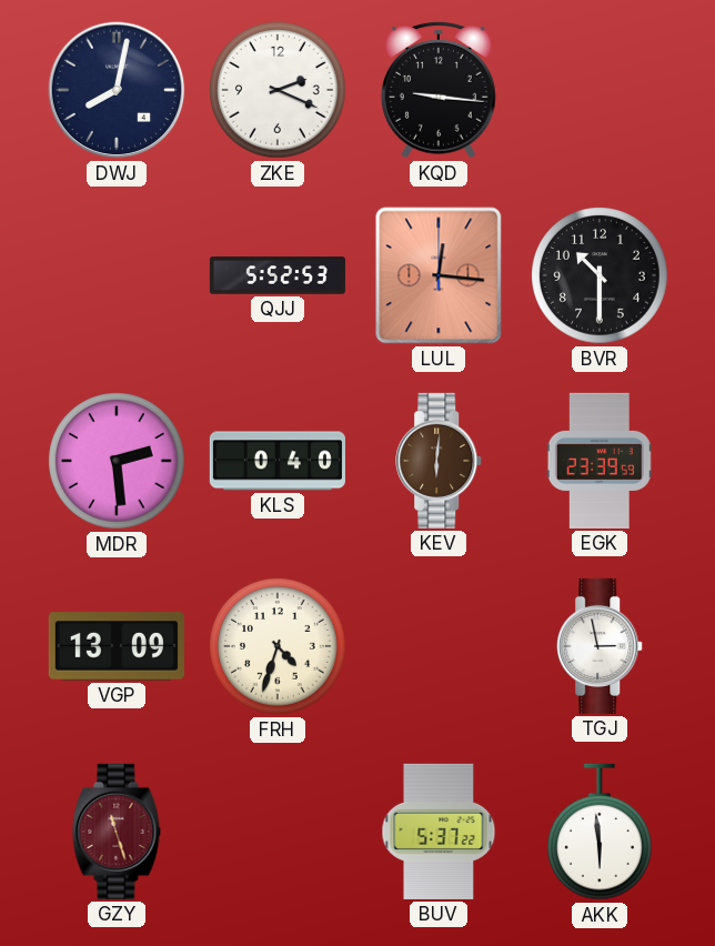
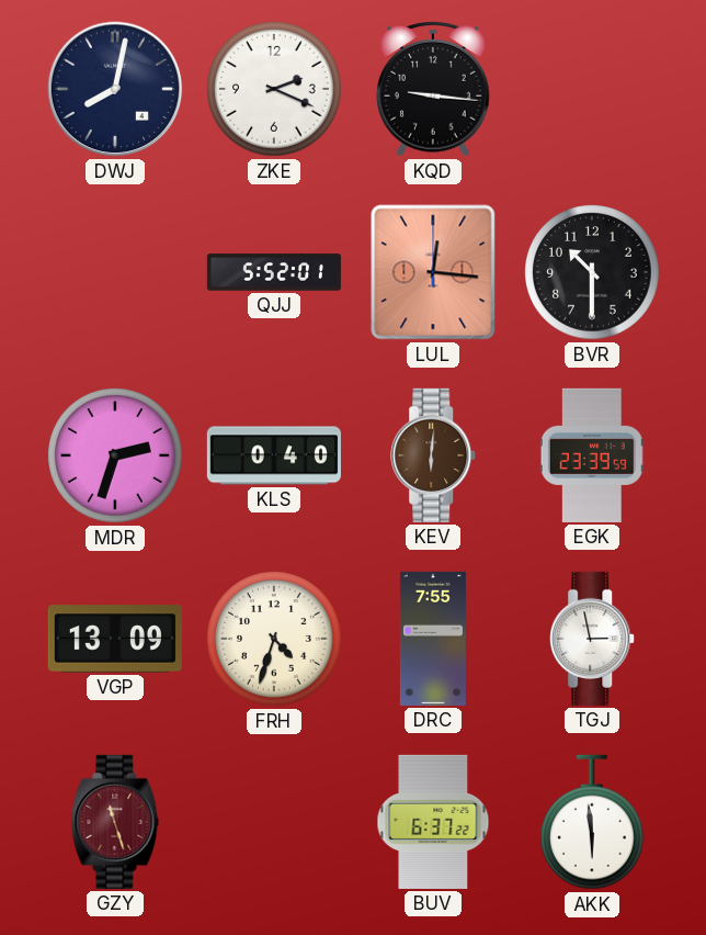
QJJ: 5:52:53 -> 5:52:01
MDR: 2:29 -> 2:33
DRC: none -> 7:55
BUV: 5:37 -> 6:37
